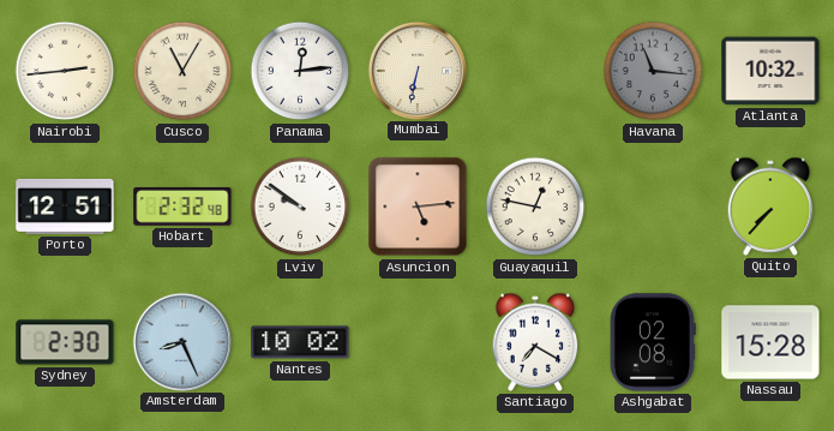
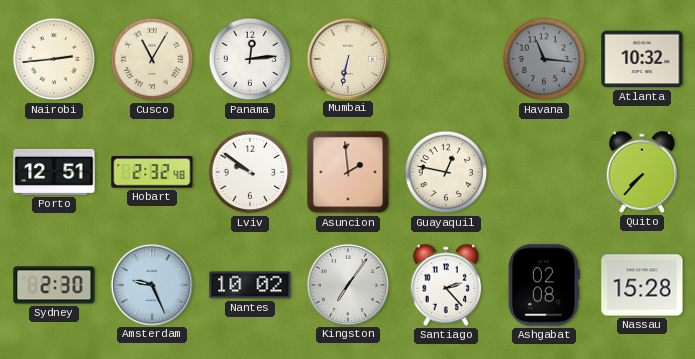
Asuncion: 5:14 -> 1:59
Amsterdam: 8:26 -> 9:26
Kingston: none -> 7:06
Santiago: 7:20 -> 2:23
